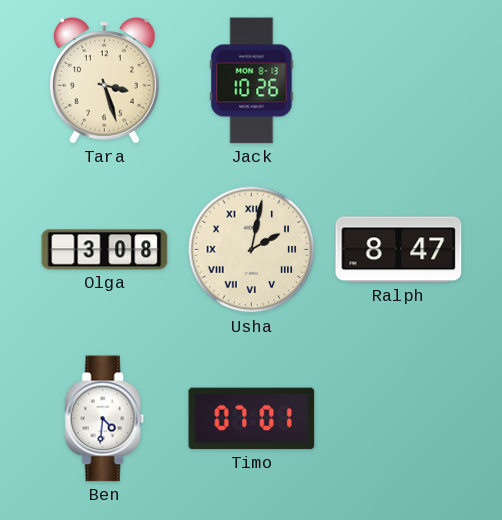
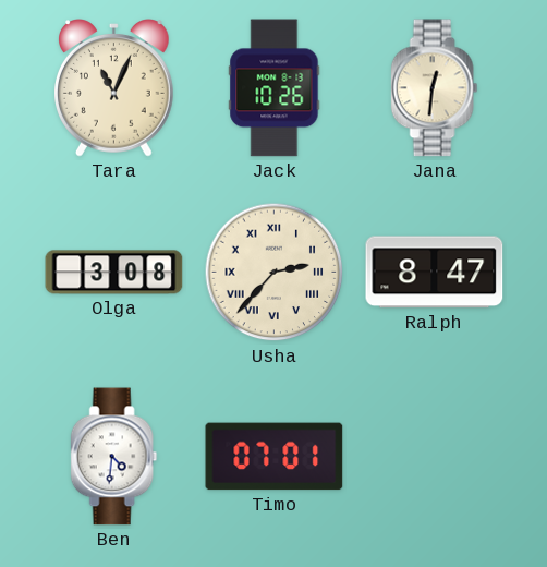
Tara: 3:27 -> 11:04
Jana: none -> 12:31
Usha: 2:02 -> 2:37
